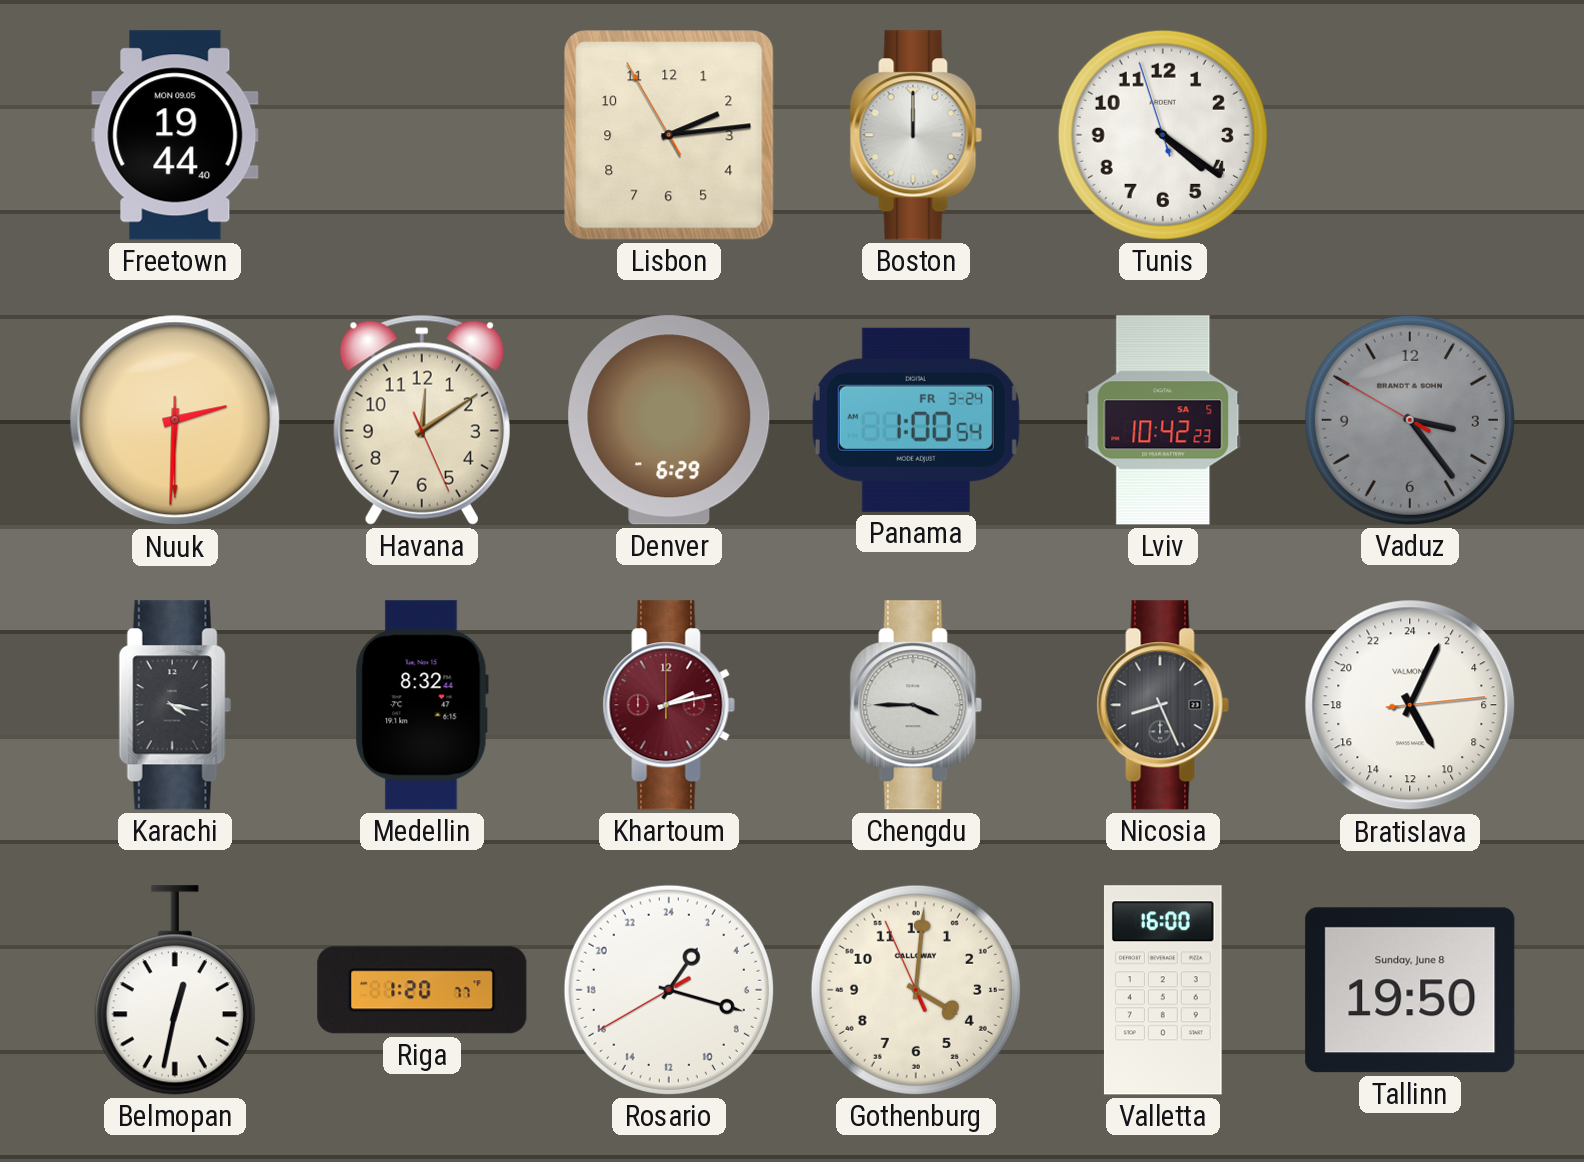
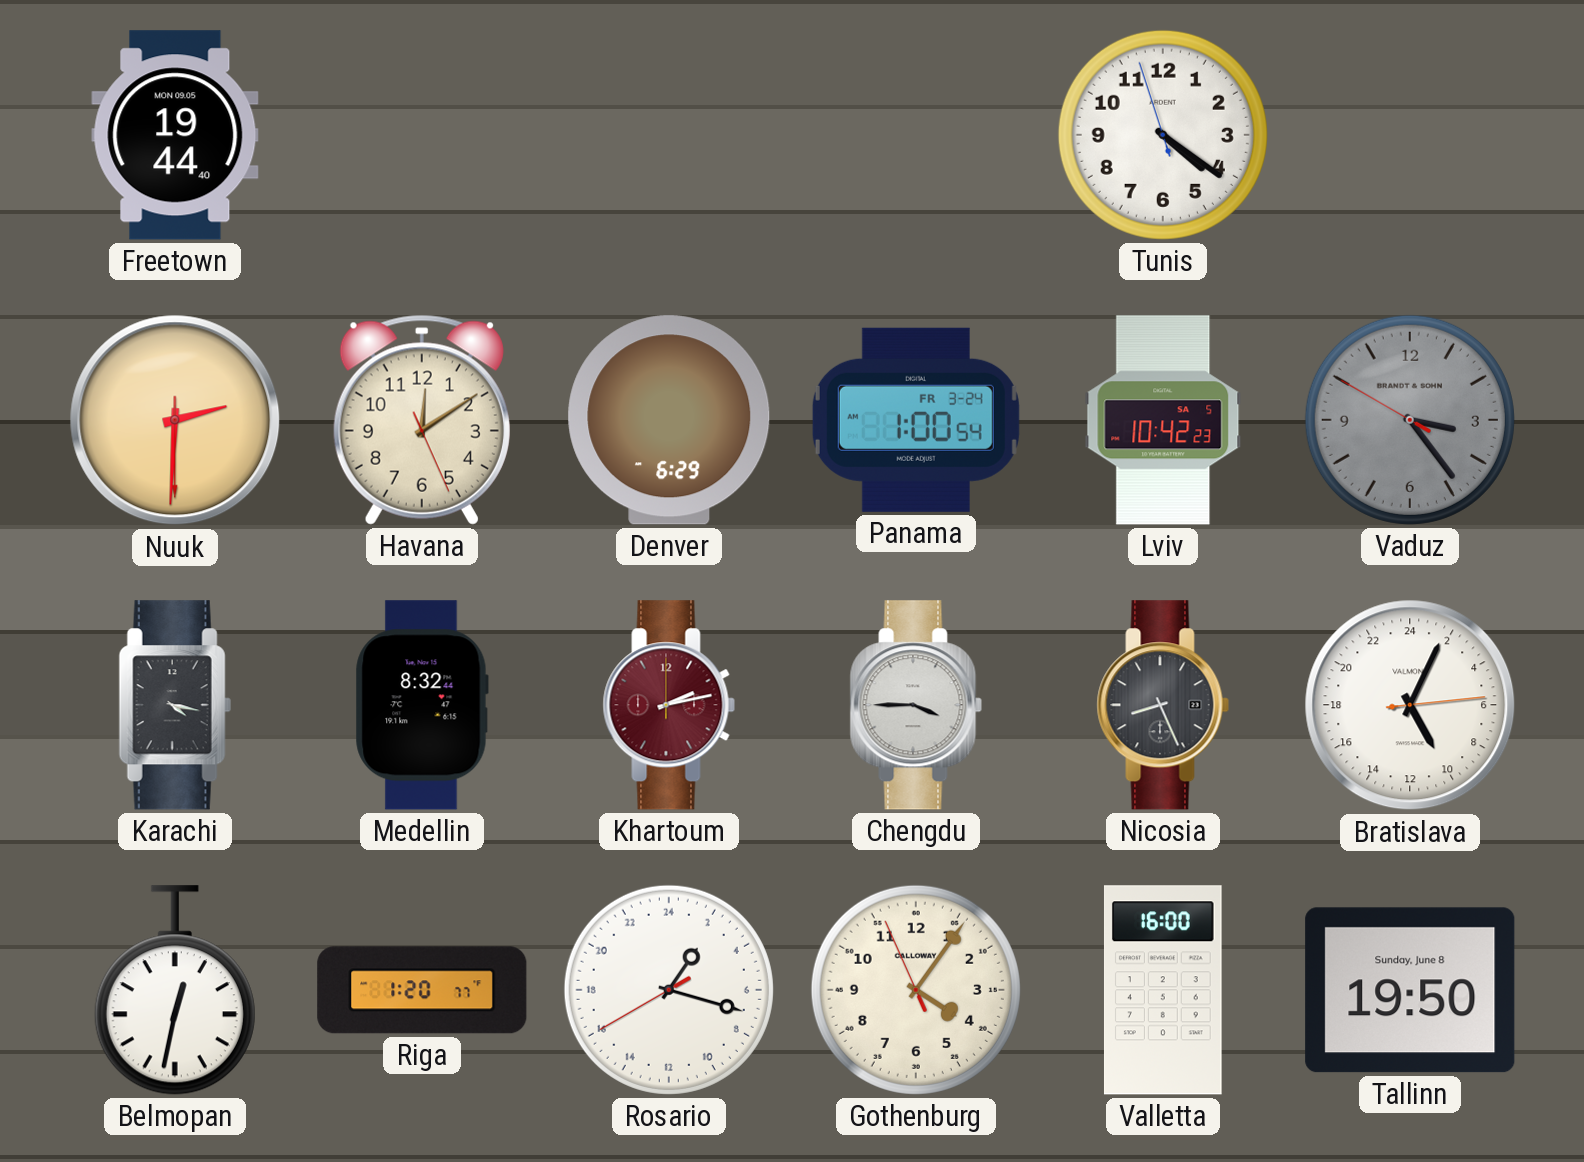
Lisbon: 2:13 -> none
Boston: 12:00 -> none
Gothenburg: 4:00 -> 4:05
